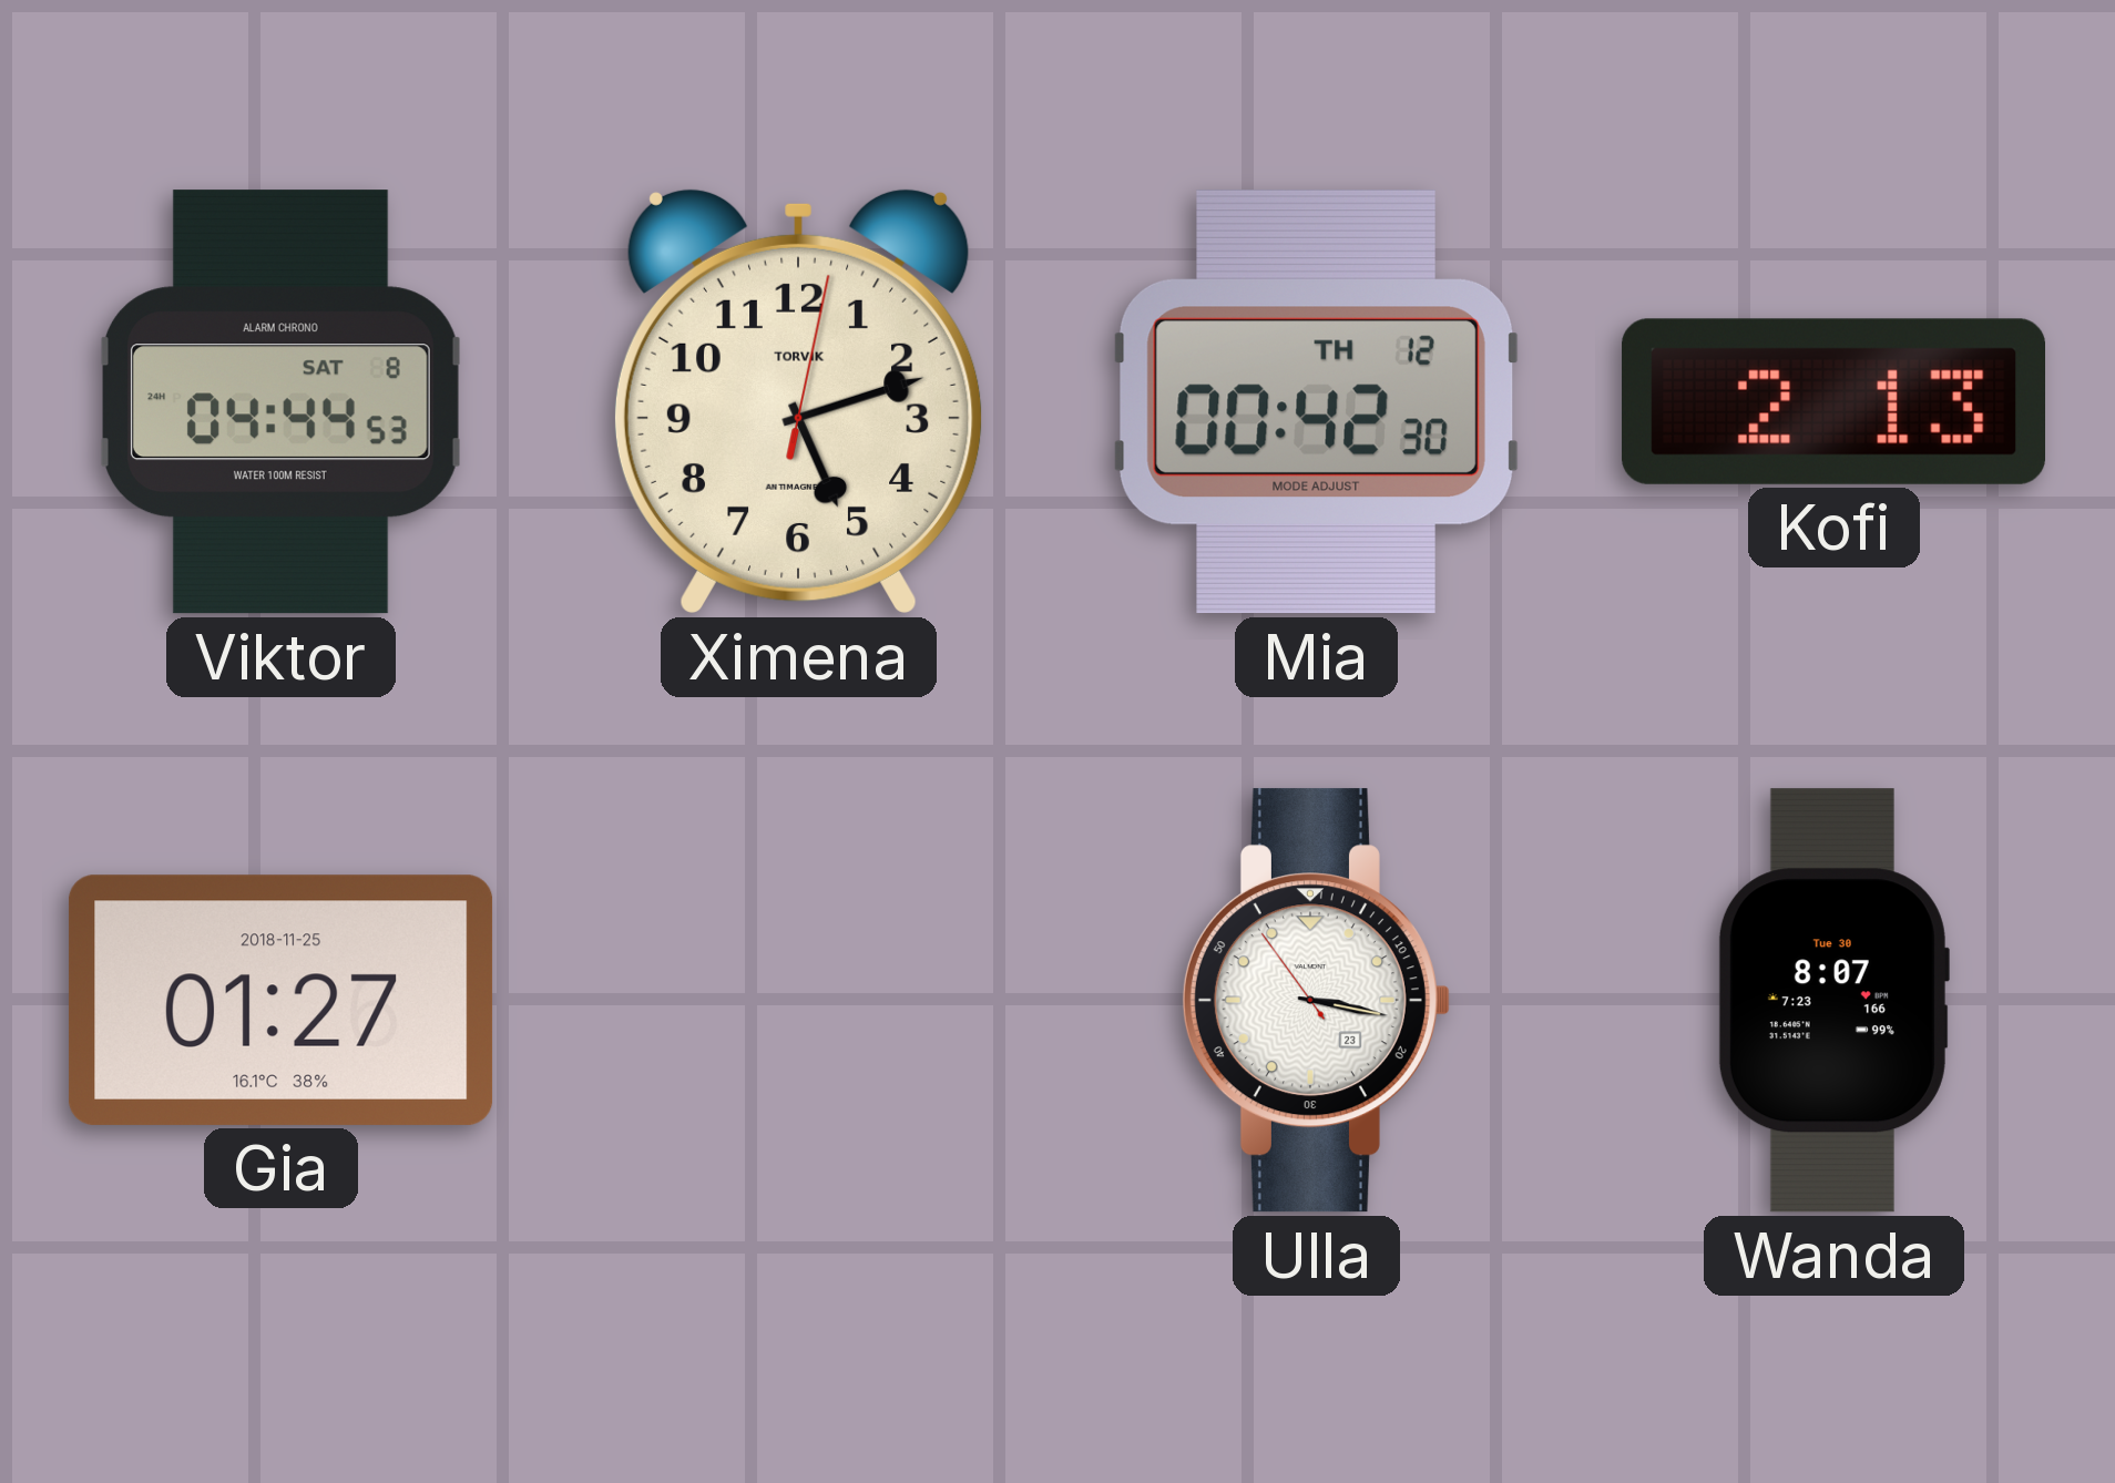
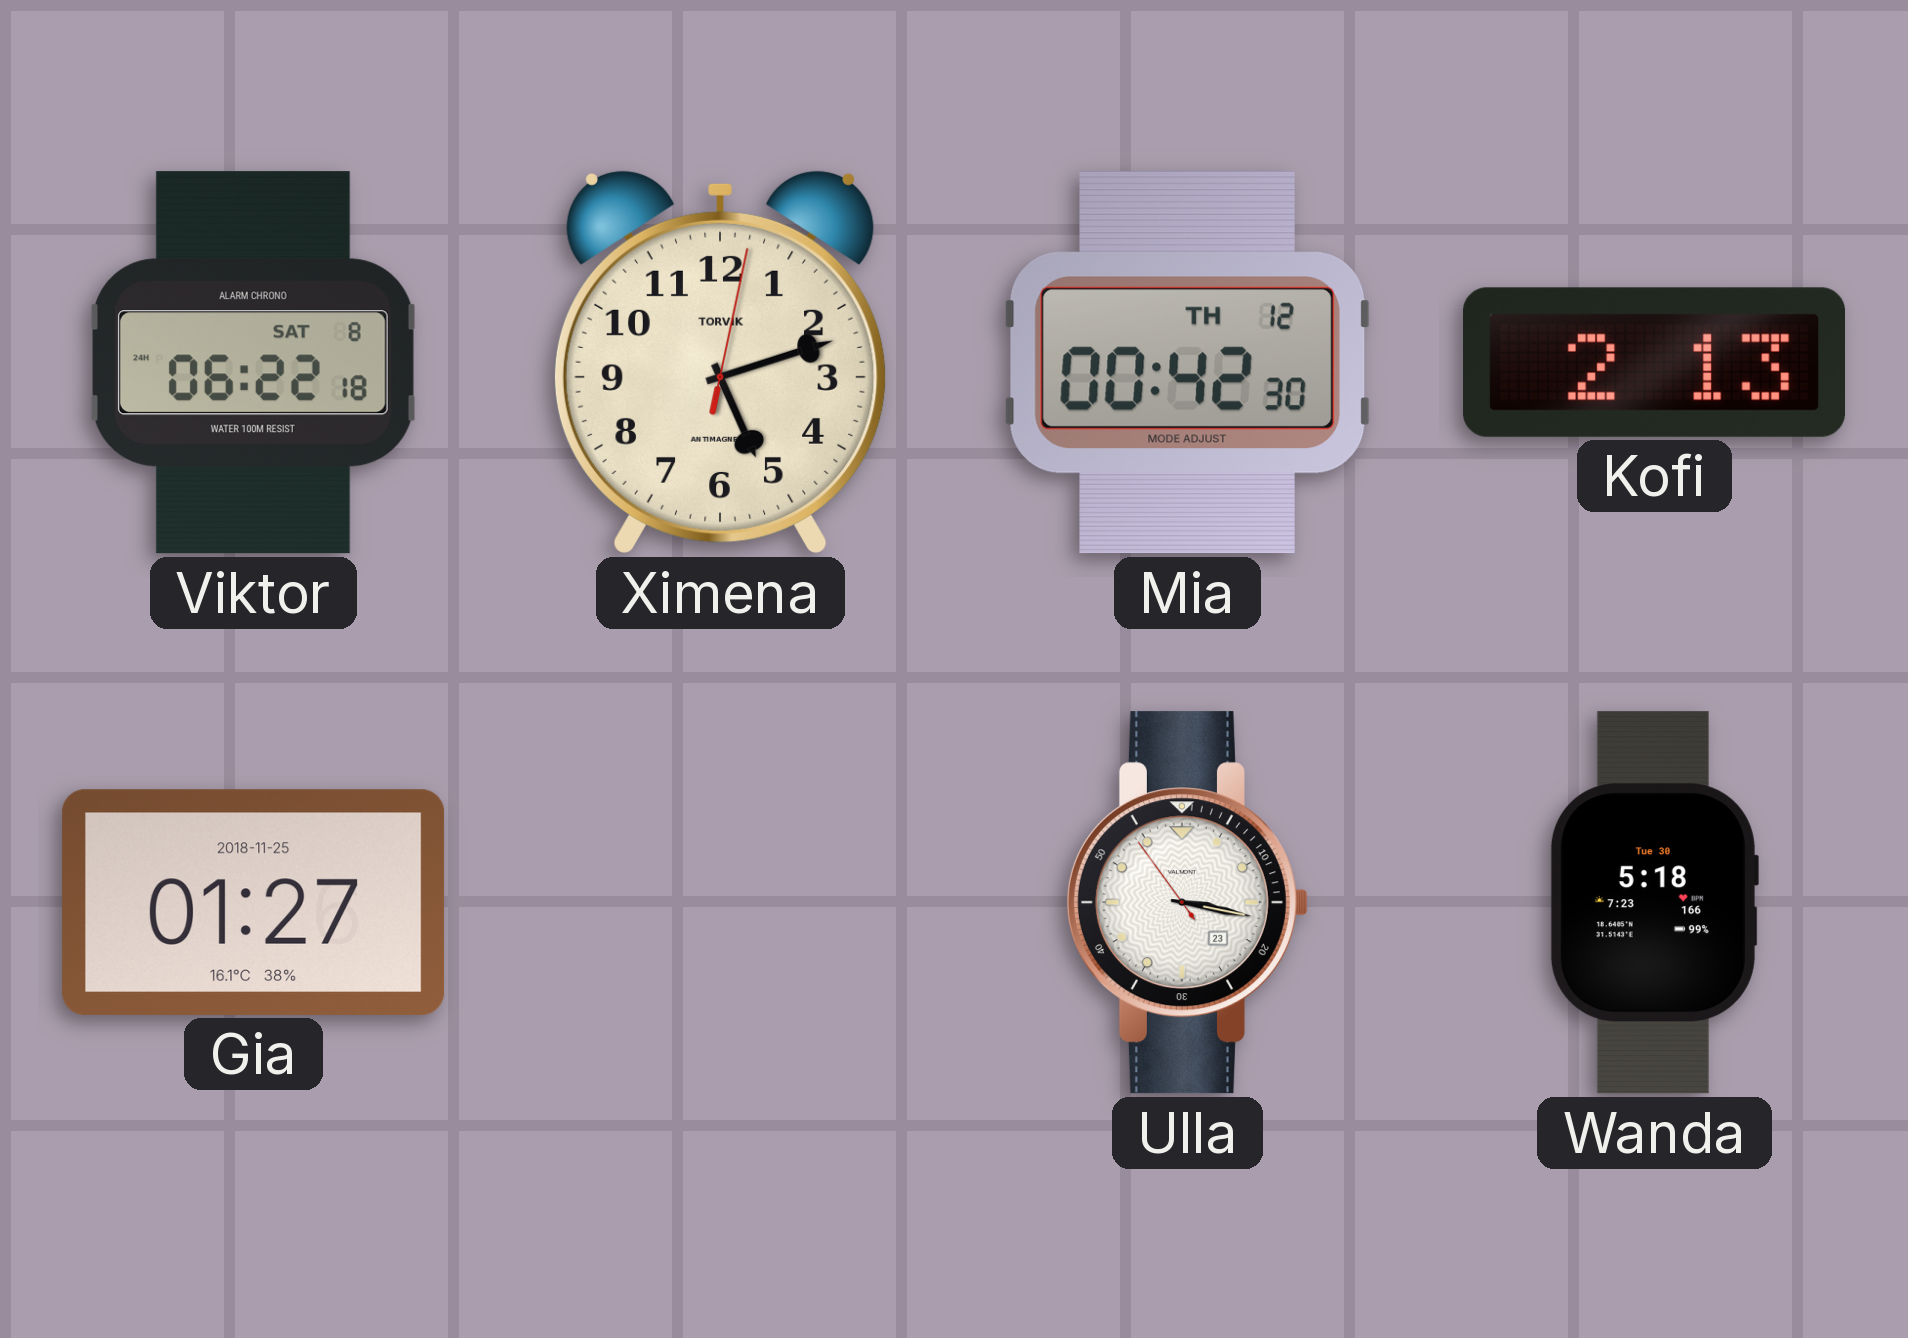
Viktor: 04:44 -> 06:22
Wanda: 8:07 -> 5:18
